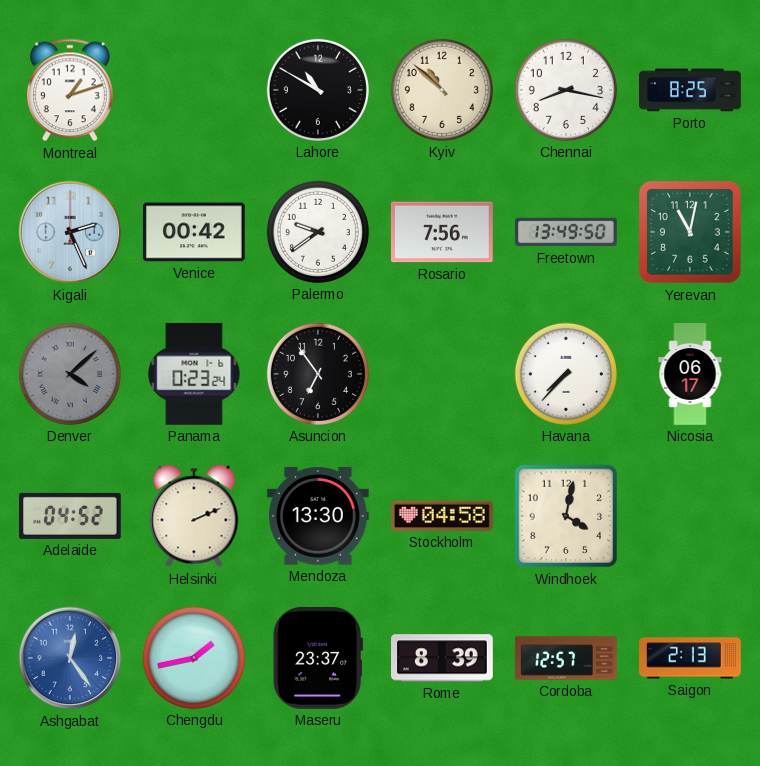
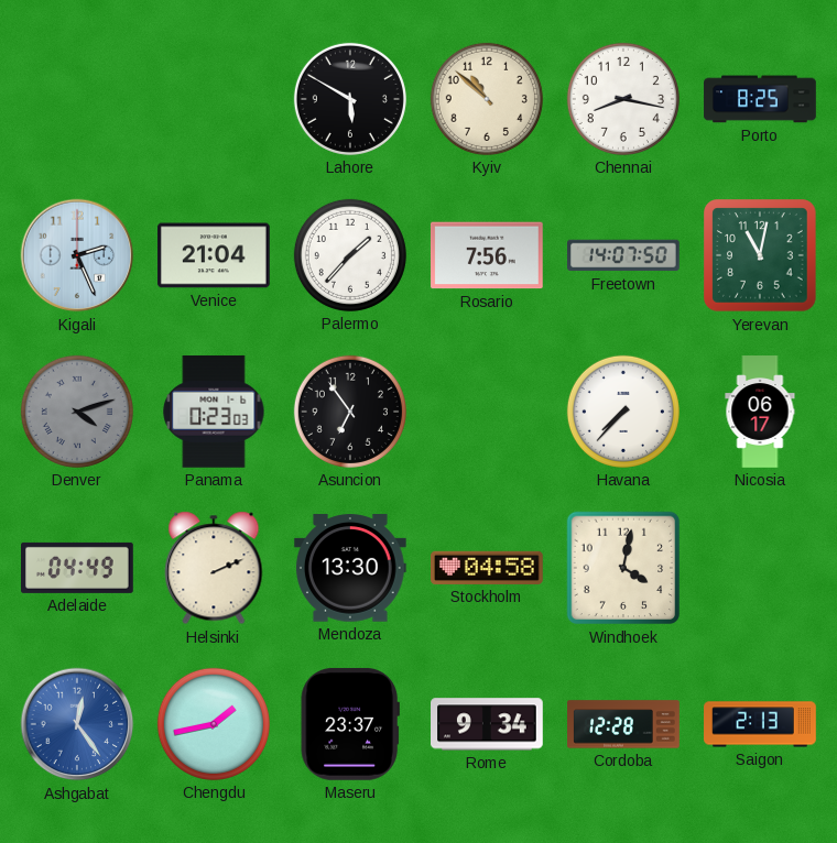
Montreal: 1:12 -> none
Lahore: 10:50 -> 5:50
Venice: 00:42 -> 21:04
Palermo: 9:39 -> 1:37
Freetown: 13:49 -> 14:07
Denver: 4:08 -> 4:12
Panama: 0:23:24 -> 0:23:03
Adelaide: 04:52 -> 04:49
Rome: 8:39 -> 9:34
Cordoba: 12:57 -> 12:28
